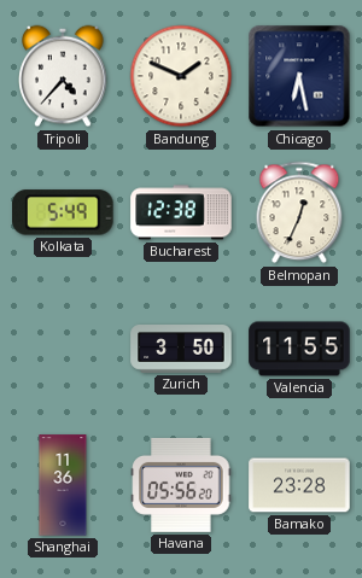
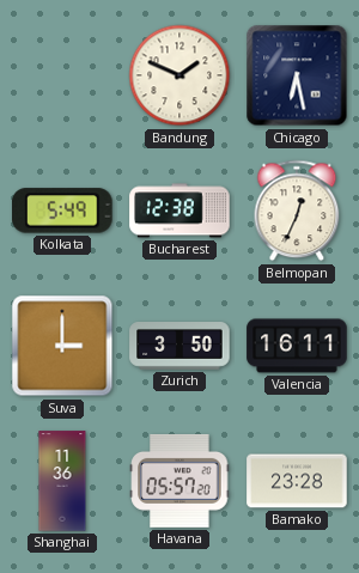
Tripoli: 4:37 -> none
Suva: none -> 3:00
Valencia: 11:55 -> 16:11
Havana: 05:56 -> 05:57
